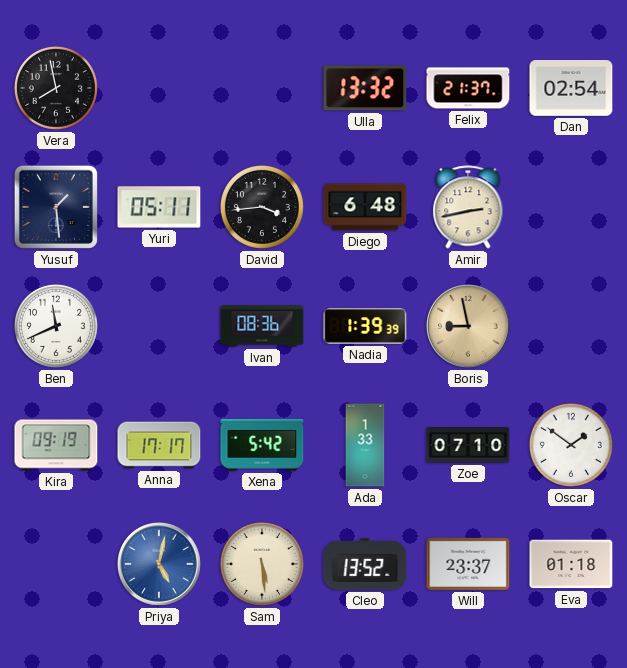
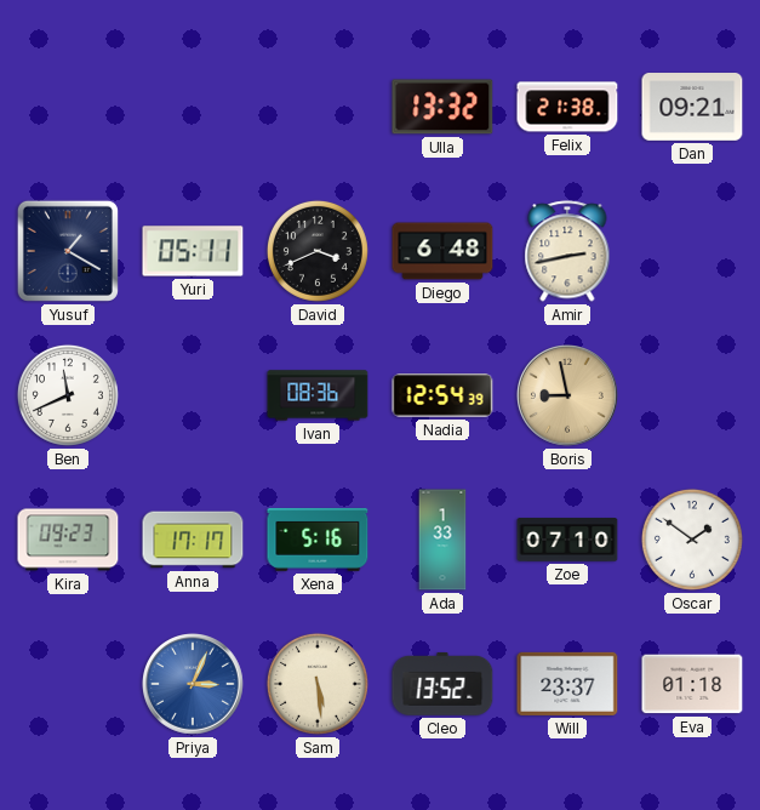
Vera: 7:58 -> none
Felix: 21:37 -> 21:38
Dan: 02:54 -> 09:21
Yusuf: 1:29 -> 1:20
David: 3:44 -> 3:41
Nadia: 1:39 -> 12:54
Kira: 09:19 -> 09:23
Xena: 5:42 -> 5:16
Priya: 5:02 -> 3:04
